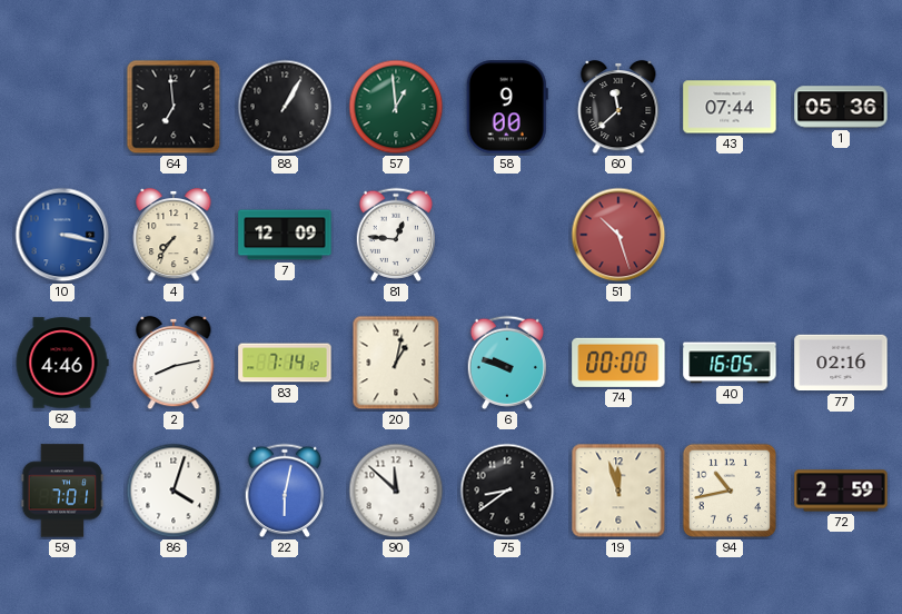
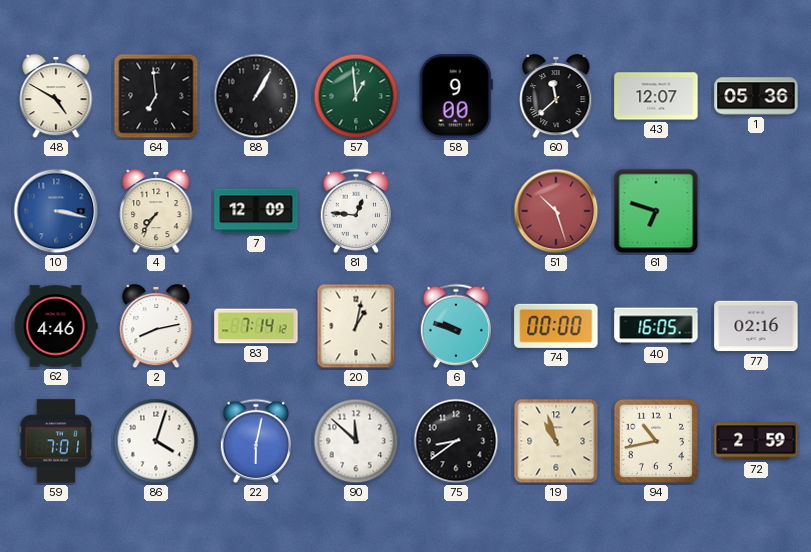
48: none -> 4:50
43: 07:44 -> 12:07
61: none -> 6:48
19: 11:57 -> 10:57
